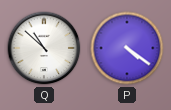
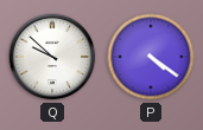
Q: 10:52 -> 9:52
